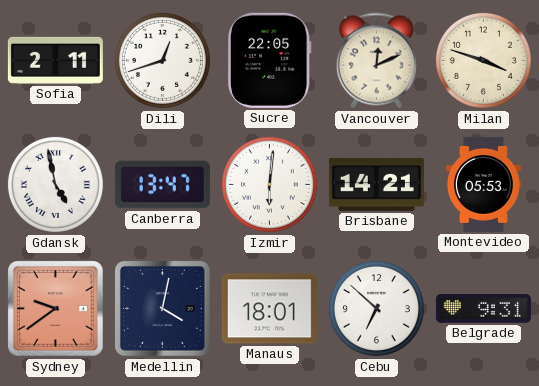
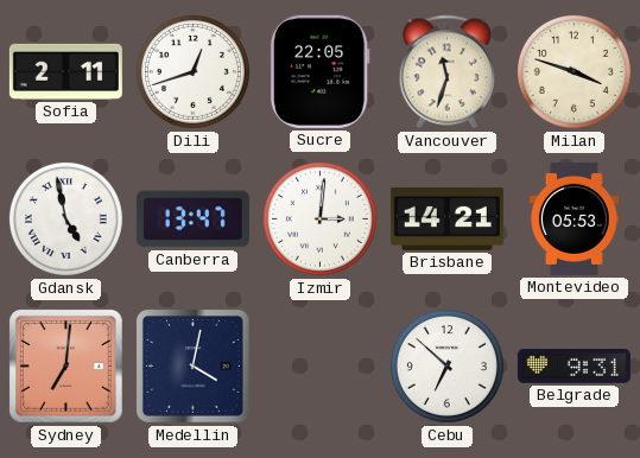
Vancouver: 12:11 -> 11:33
Izmir: 6:01 -> 3:01
Sydney: 9:39 -> 7:01
Manaus: 18:01 -> none
